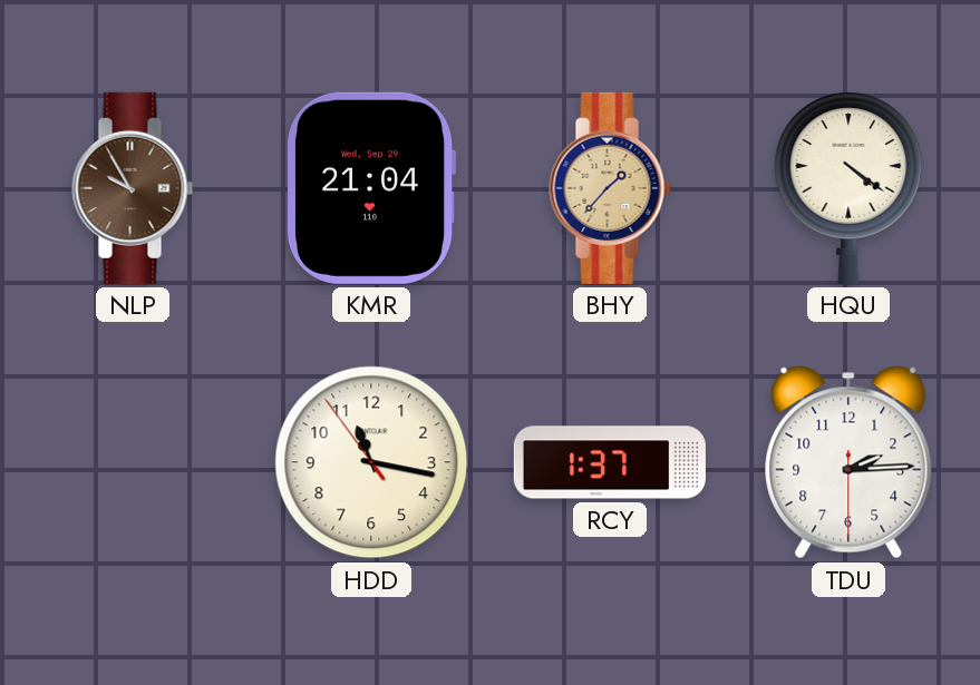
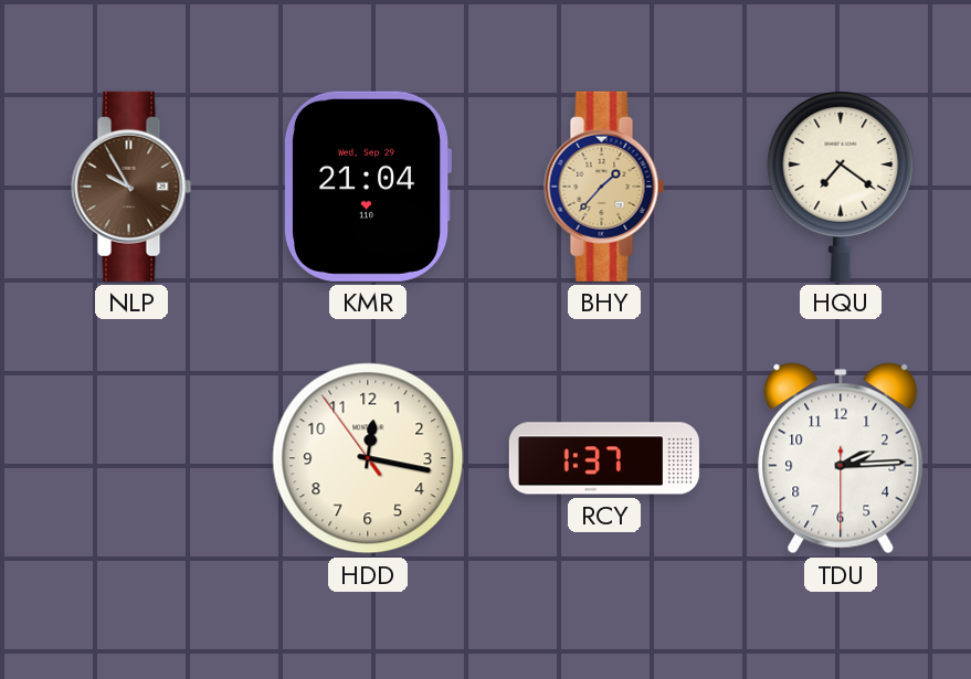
HQU: 4:21 -> 7:21
HDD: 11:16 -> 12:16
